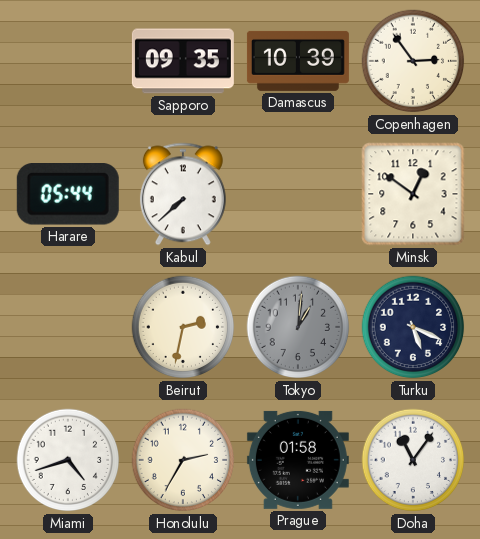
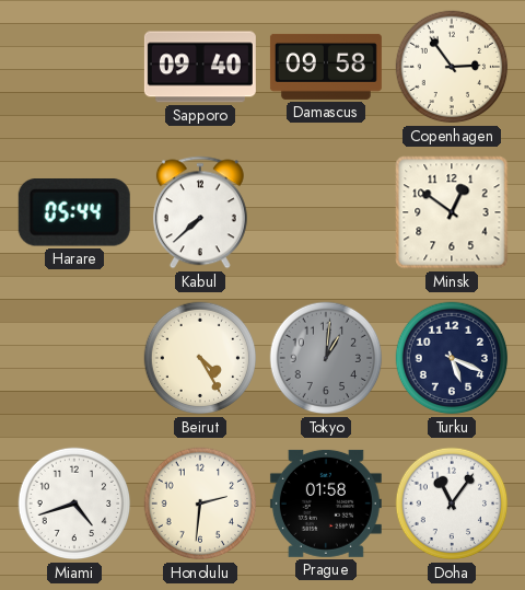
Sapporo: 09:35 -> 09:40
Damascus: 10:39 -> 09:58
Beirut: 2:32 -> 4:25
Honolulu: 2:35 -> 2:31
